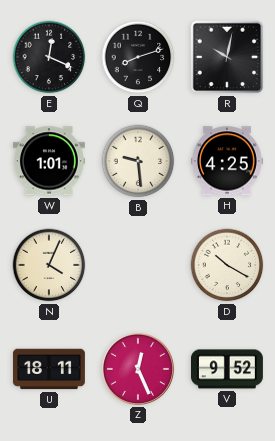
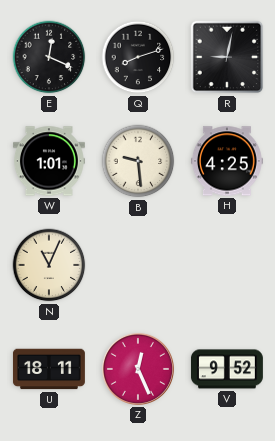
R: 10:02 -> 9:02
N: 4:04 -> 11:04
D: 10:20 -> none
